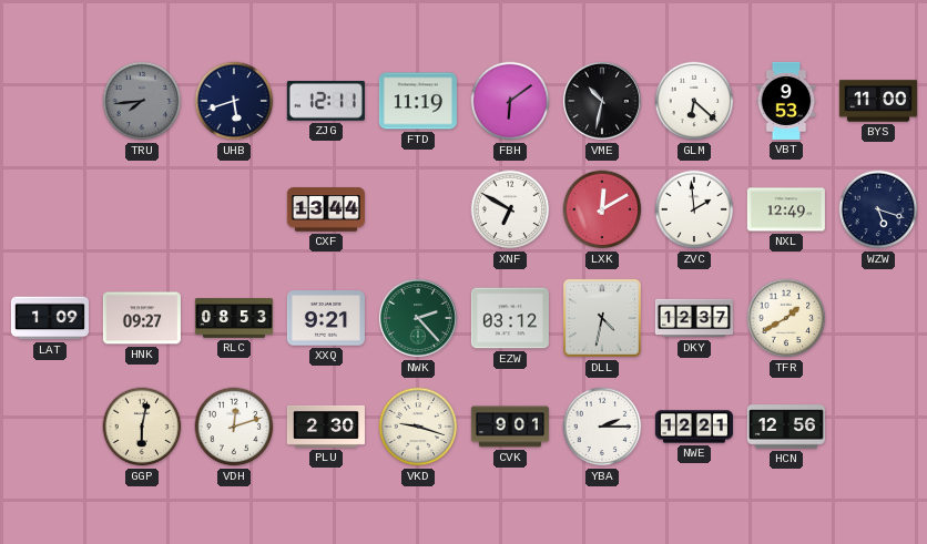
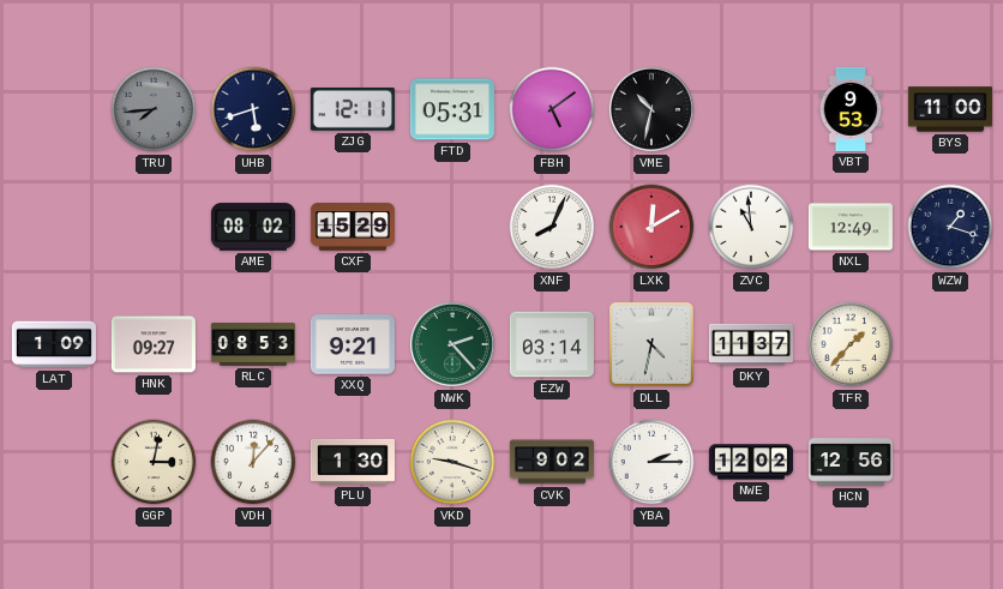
FTD: 11:19 -> 05:31
FBH: 6:09 -> 5:09
GLM: 6:22 -> none
AME: none -> 08:02
CXF: 13:44 -> 15:29
XNF: 6:50 -> 8:04
ZVC: 1:59 -> 10:59
WZW: 5:18 -> 1:18
EZW: 03:12 -> 03:14
DKY: 12:37 -> 11:37
TFR: 1:40 -> 1:37
GGP: 6:02 -> 3:02
VDH: 12:12 -> 12:07
PLU: 2:30 -> 1:30
CVK: 9:01 -> 9:02
NWE: 12:21 -> 12:02
